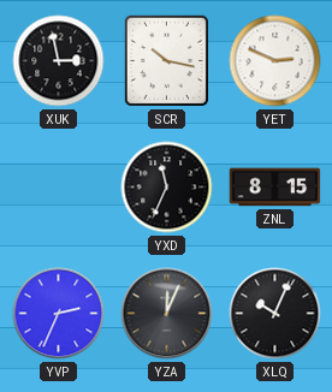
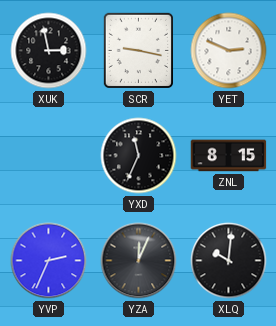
SCR: 10:17 -> 9:17
XLQ: 10:04 -> 10:01
